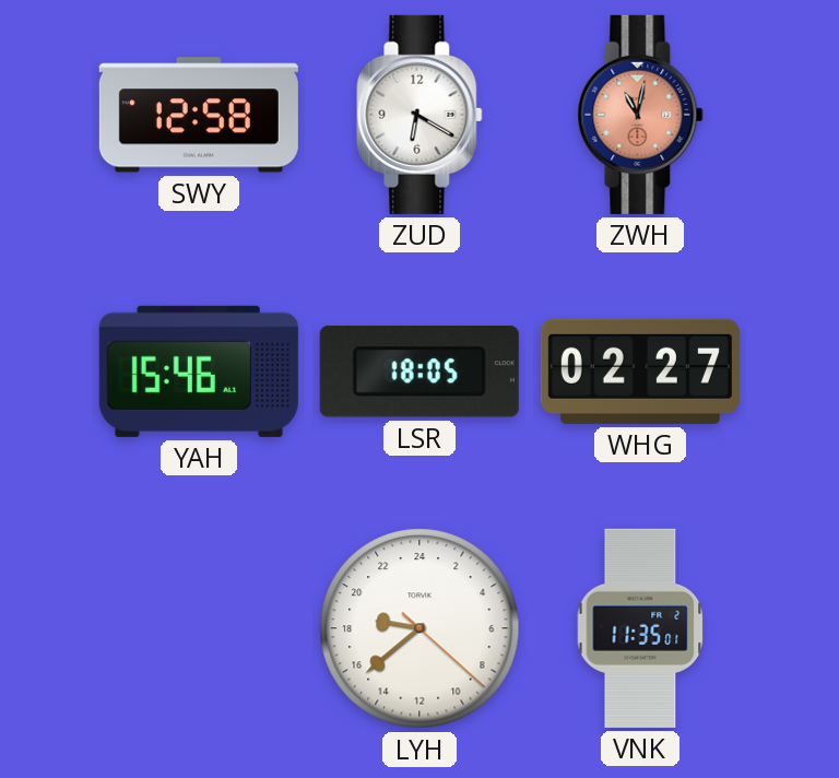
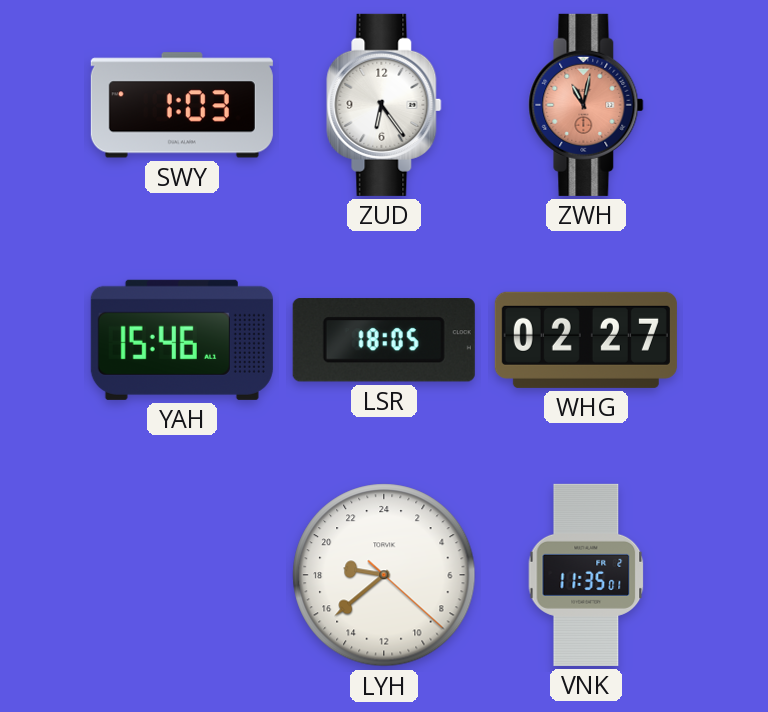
SWY: 12:58 -> 1:03
ZUD: 6:20 -> 6:24
